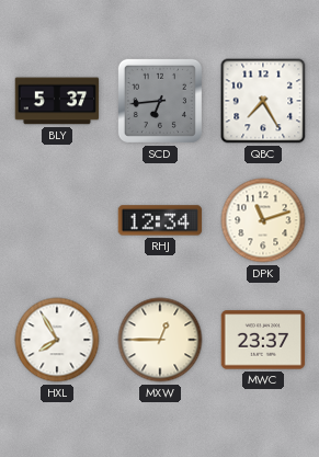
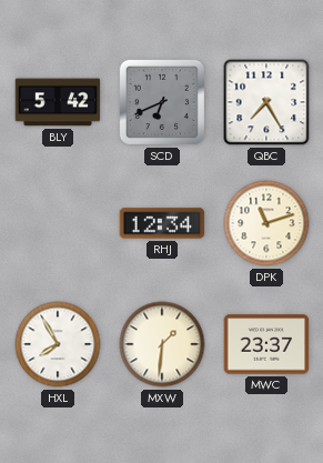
BLY: 5:37 -> 5:42
SCD: 6:44 -> 6:41
MXW: 12:45 -> 1:31
